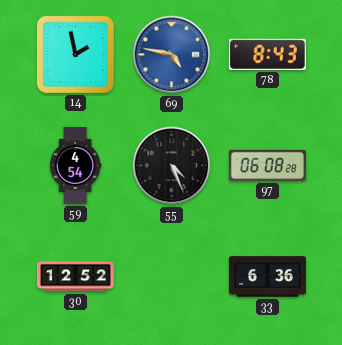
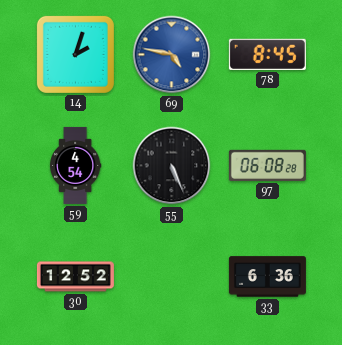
14: 1:58 -> 2:03
78: 8:43 -> 8:45
55: 4:26 -> 5:26
